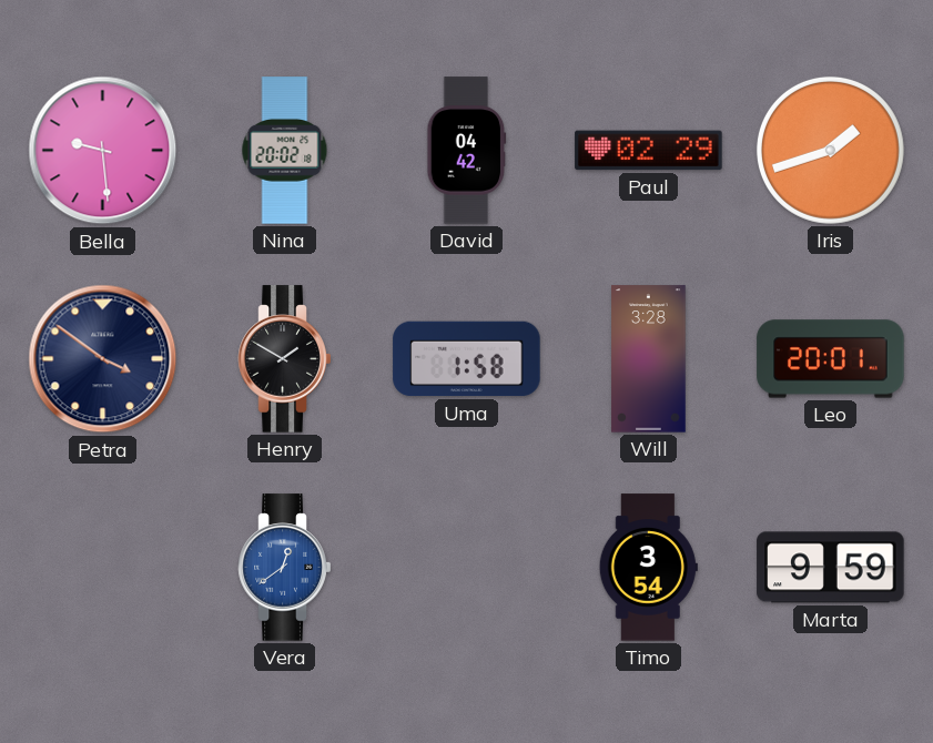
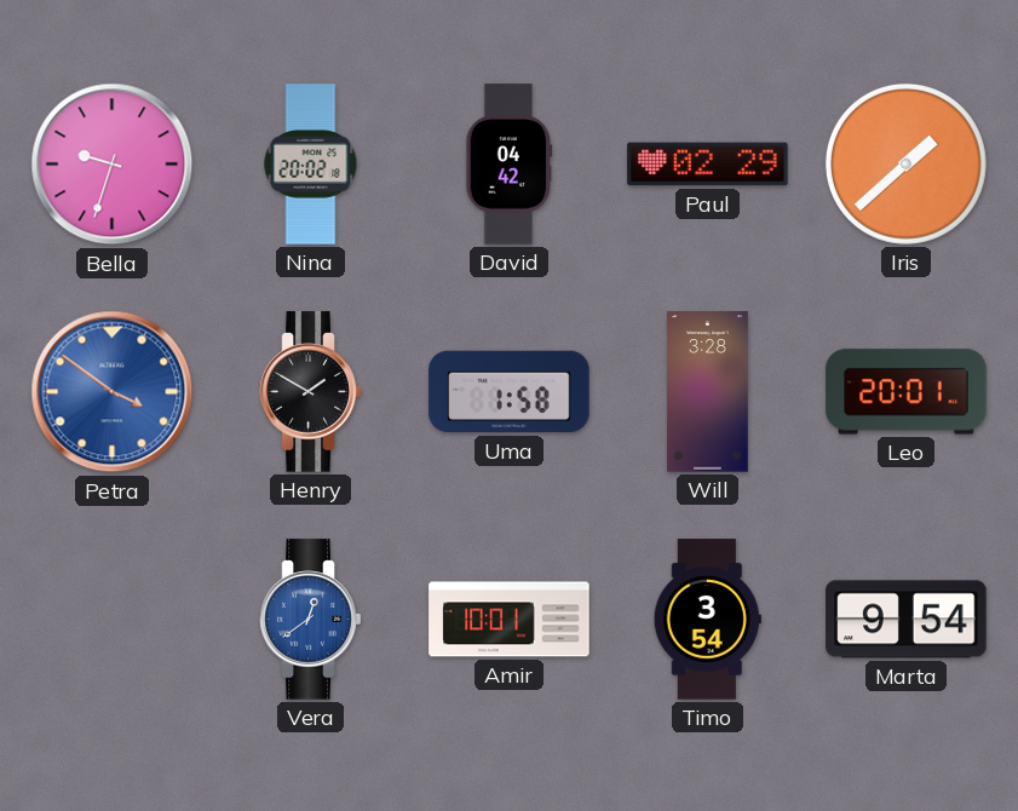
Bella: 9:29 -> 9:33
Iris: 1:42 -> 1:38
Petra dial: navy -> blue
Amir: none -> 10:01
Marta: 9:59 -> 9:54
